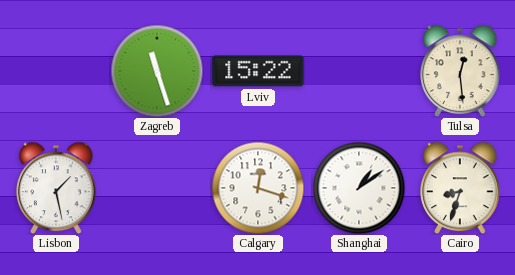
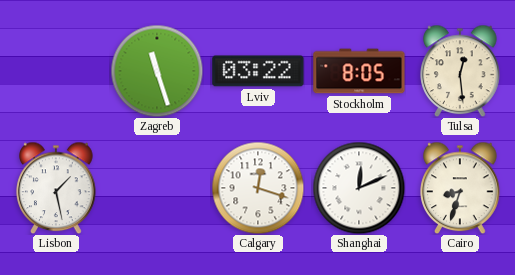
Lviv: 15:22 -> 03:22
Stockholm: none -> 8:05
Shanghai: 1:09 -> 12:11
